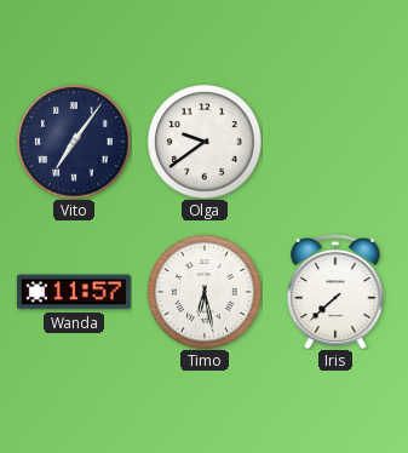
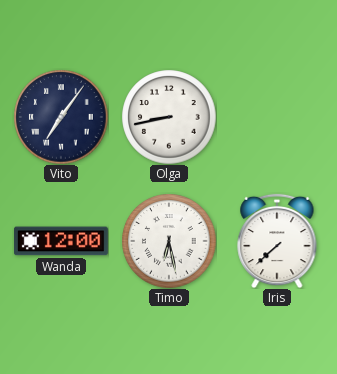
Olga: 9:39 -> 8:43
Wanda: 11:57 -> 12:00
